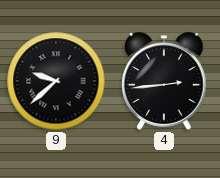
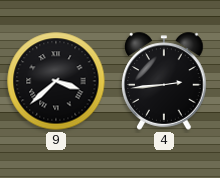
9: 9:38 -> 3:38
